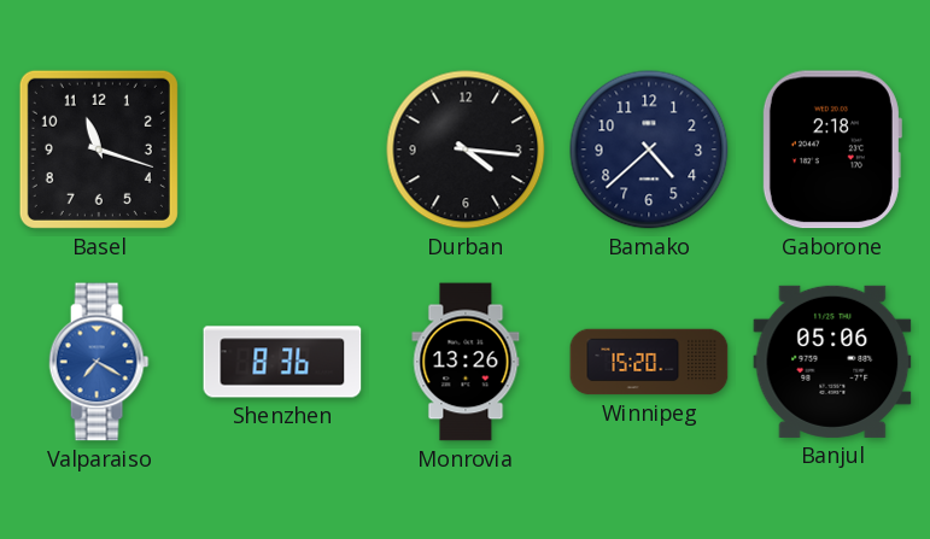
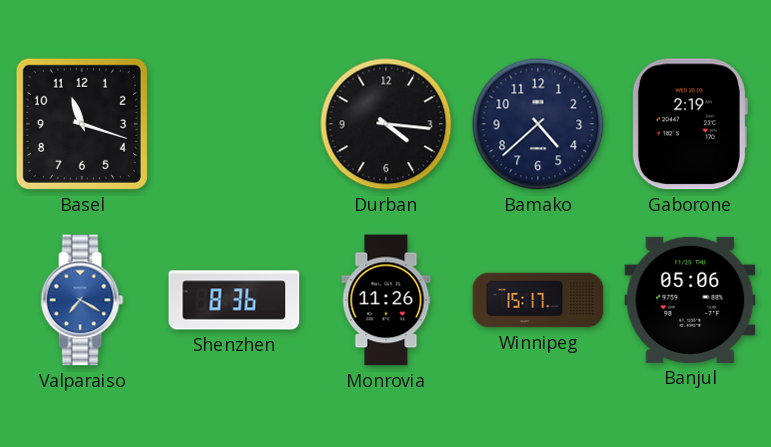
Gaborone: 2:18 -> 2:19
Monrovia: 13:26 -> 11:26
Winnipeg: 15:20 -> 15:17
